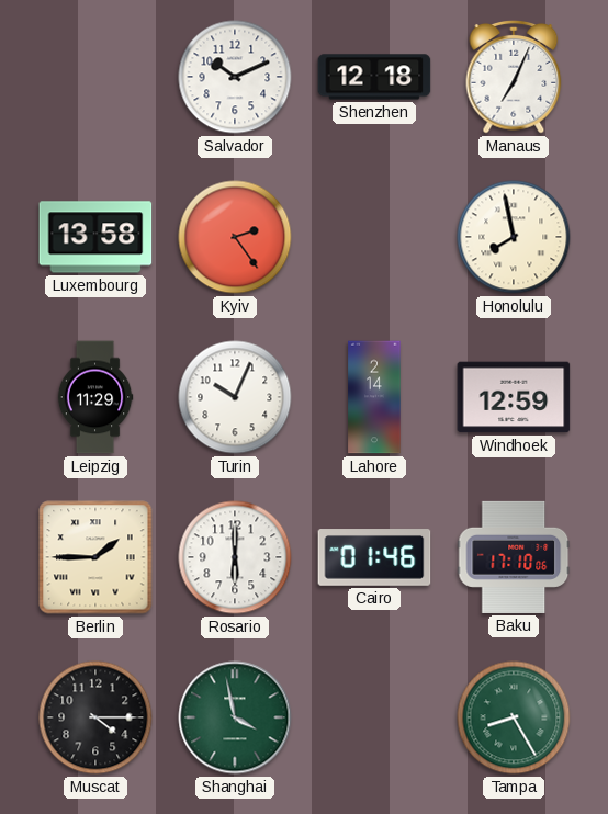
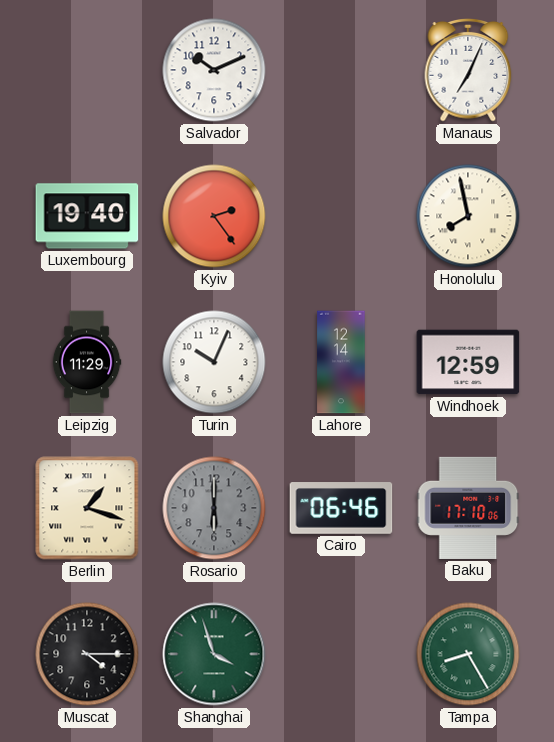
Shenzhen: 12:18 -> none
Luxembourg: 13:58 -> 19:40
Lahore: 2:14 -> 12:14
Berlin: 1:45 -> 1:18
Rosario dial: white -> grey
Cairo: 01:46 -> 06:46
Shanghai: 3:58 -> 3:57
